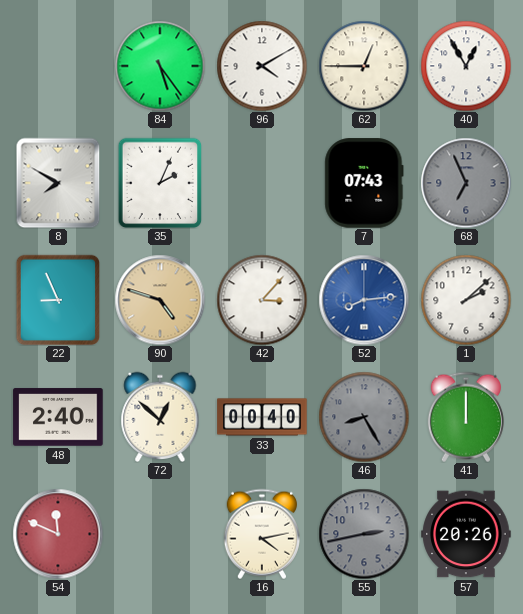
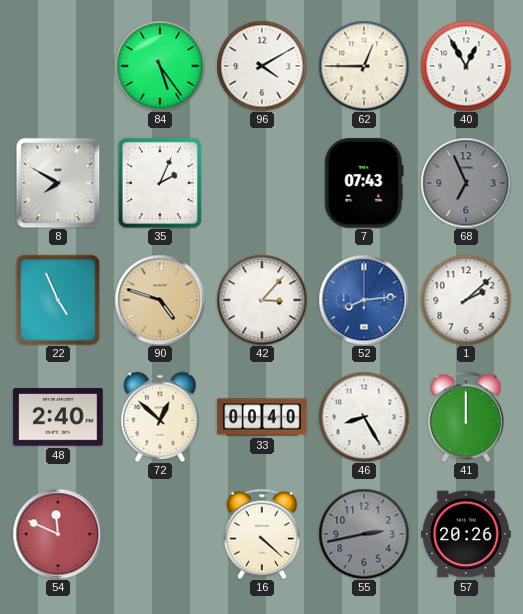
22: 8:56 -> 4:56
46 dial: grey -> white
16: 4:13 -> 4:22
